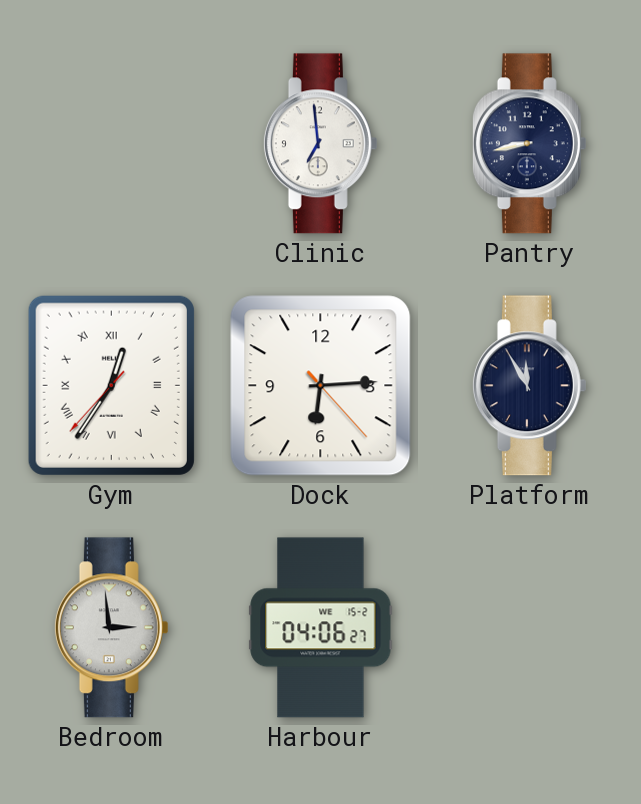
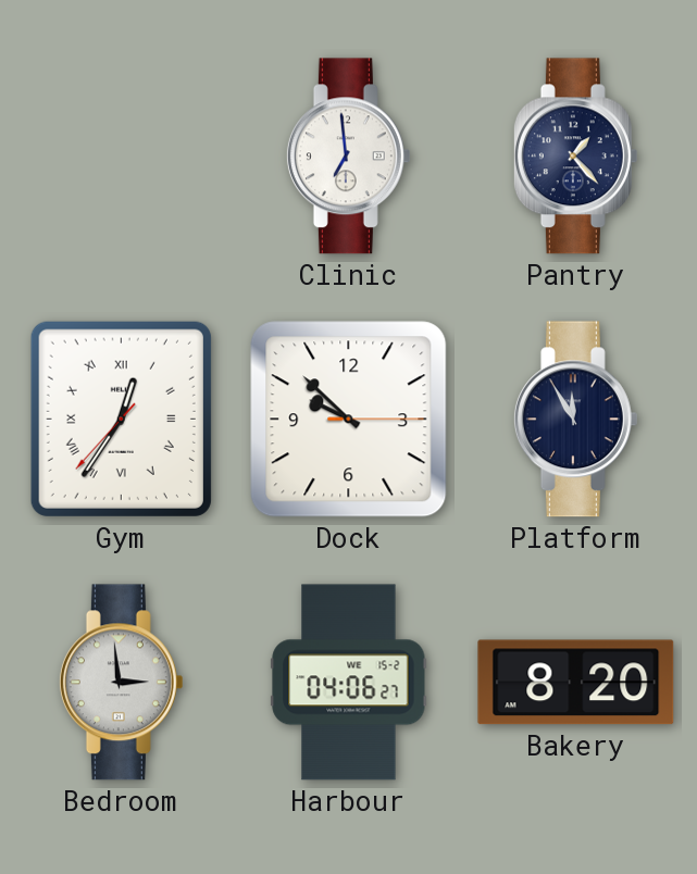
Pantry: 8:43 -> 1:23
Dock: 6:14 -> 9:52
Bakery: none -> 8:20
